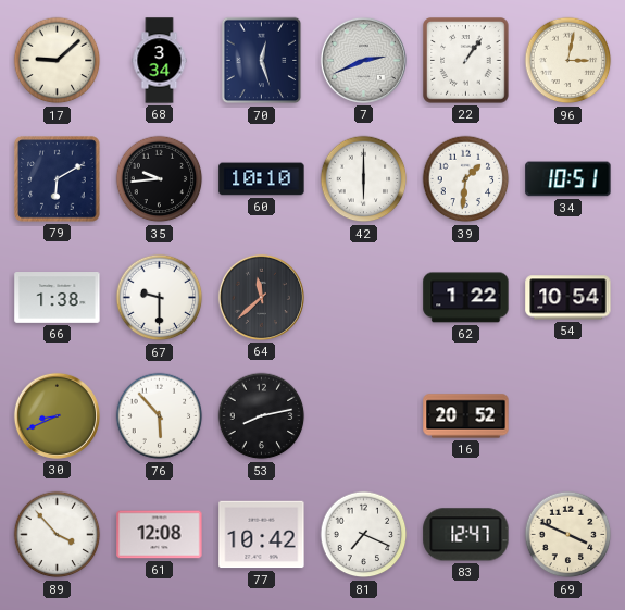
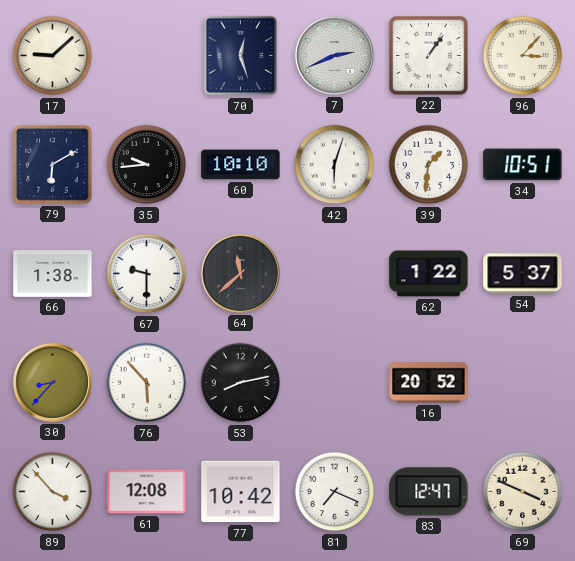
68: 3:34 -> none
96: 3:02 -> 3:07
42: 6:00 -> 6:03
54: 10:54 -> 5:37
30: 8:41 -> 8:37
